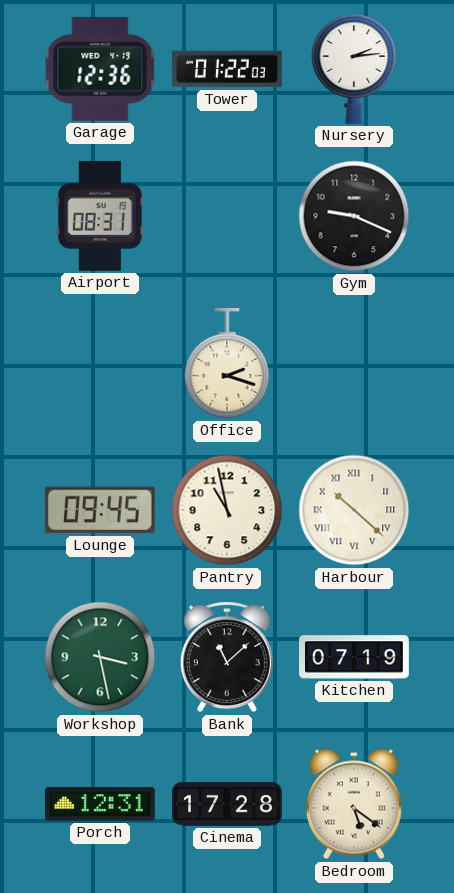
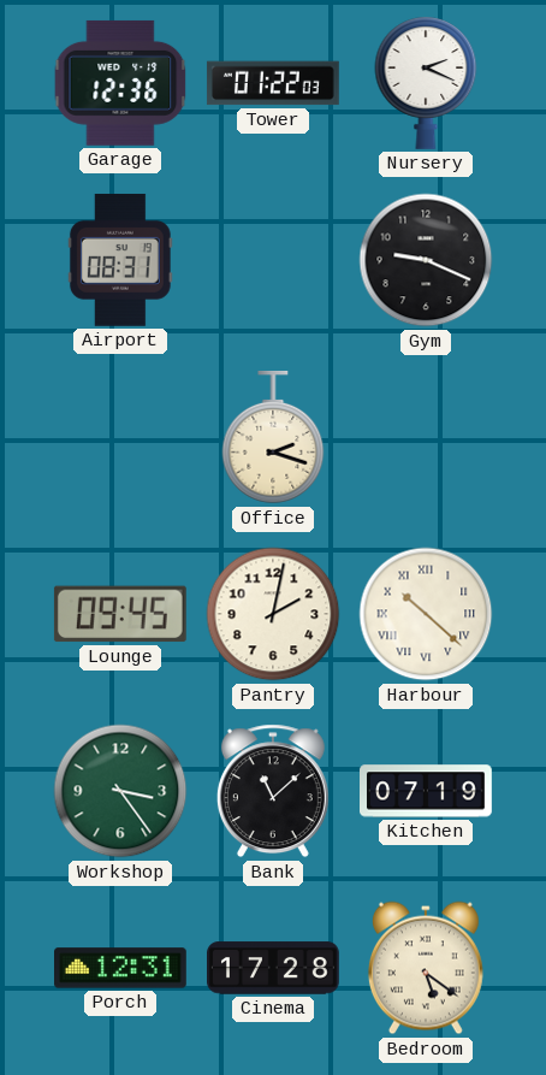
Nursery: 2:14 -> 2:19
Pantry: 10:58 -> 2:02
Workshop: 3:28 -> 3:24
